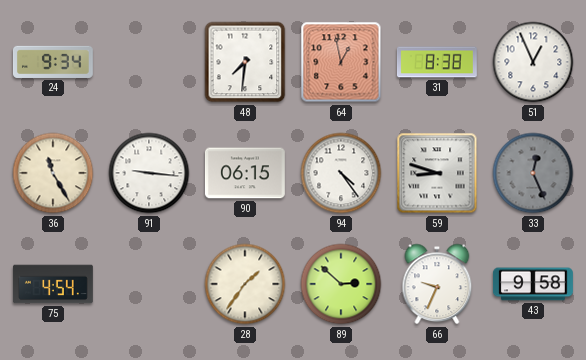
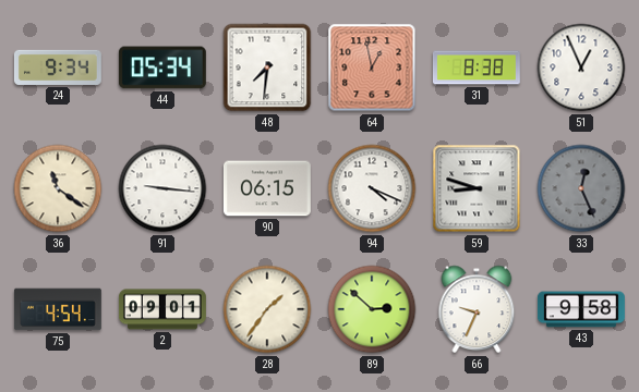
44: none -> 05:34
36: 11:25 -> 11:21
94: 4:24 -> 4:19
2: none -> 09:01
